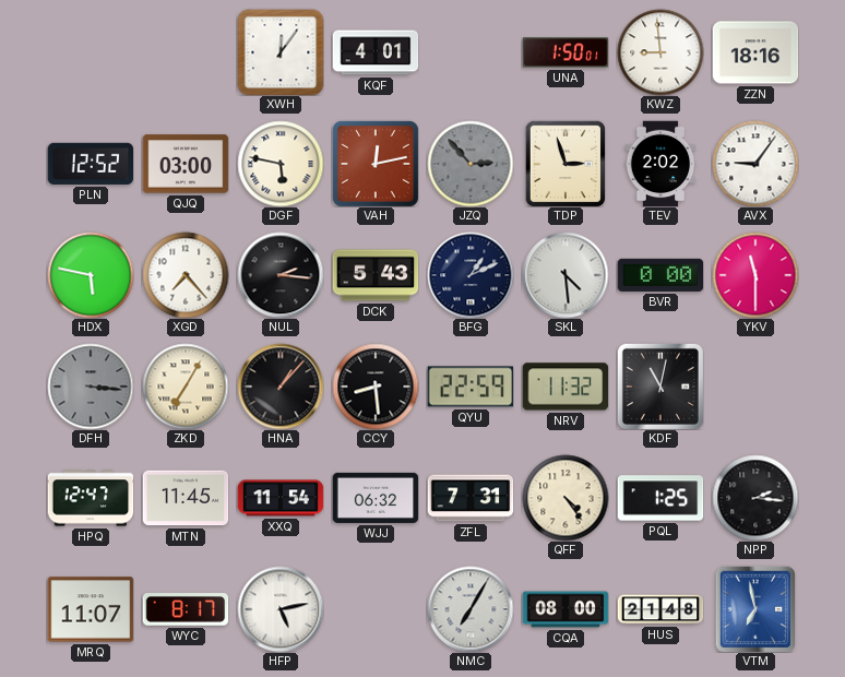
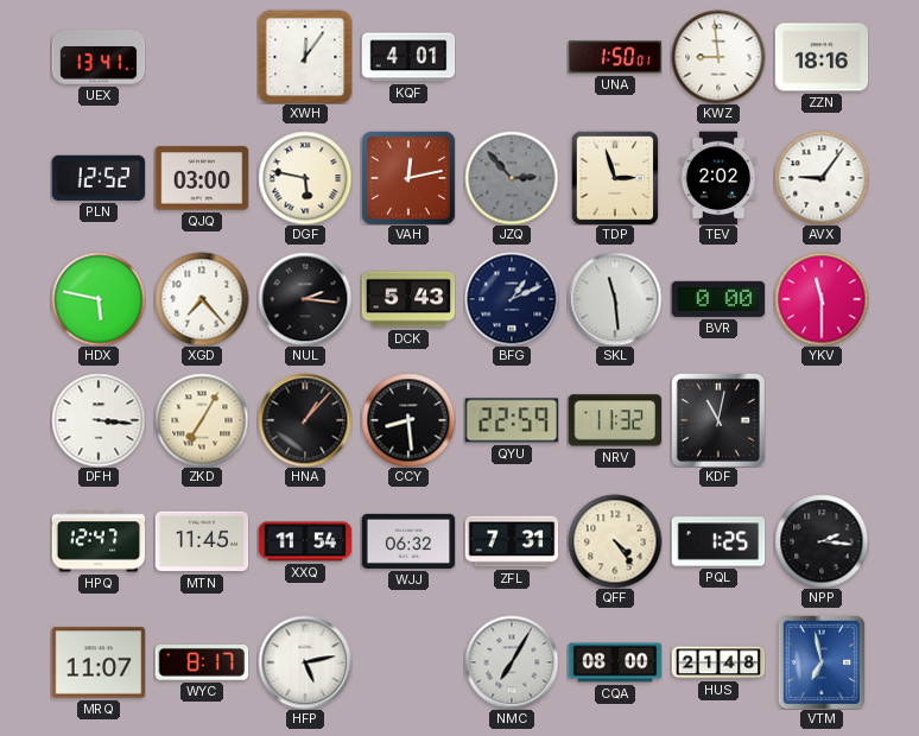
UEX: none -> 13:41
SKL: 4:29 -> 11:29
DFH dial: grey -> white
